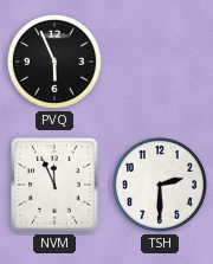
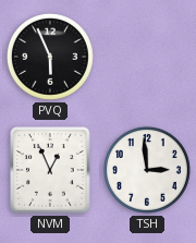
NVM: 11:56 -> 12:56
TSH: 2:30 -> 2:59
